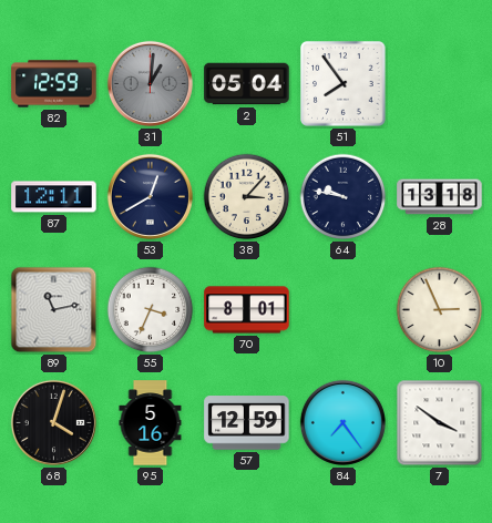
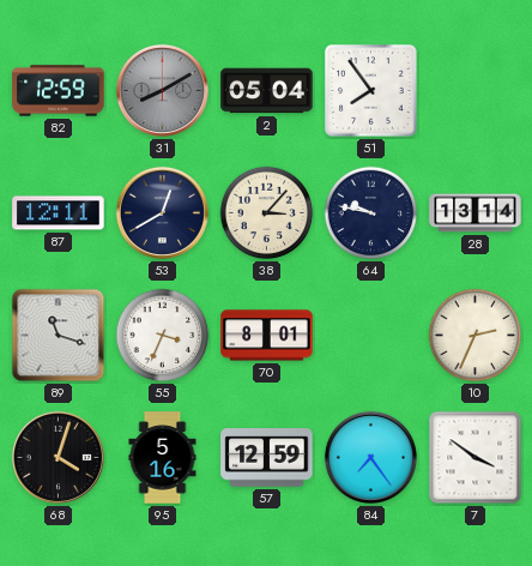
31: 1:01 -> 8:10
28: 13:18 -> 13:14
89: 11:13 -> 11:18
10: 2:56 -> 2:34
